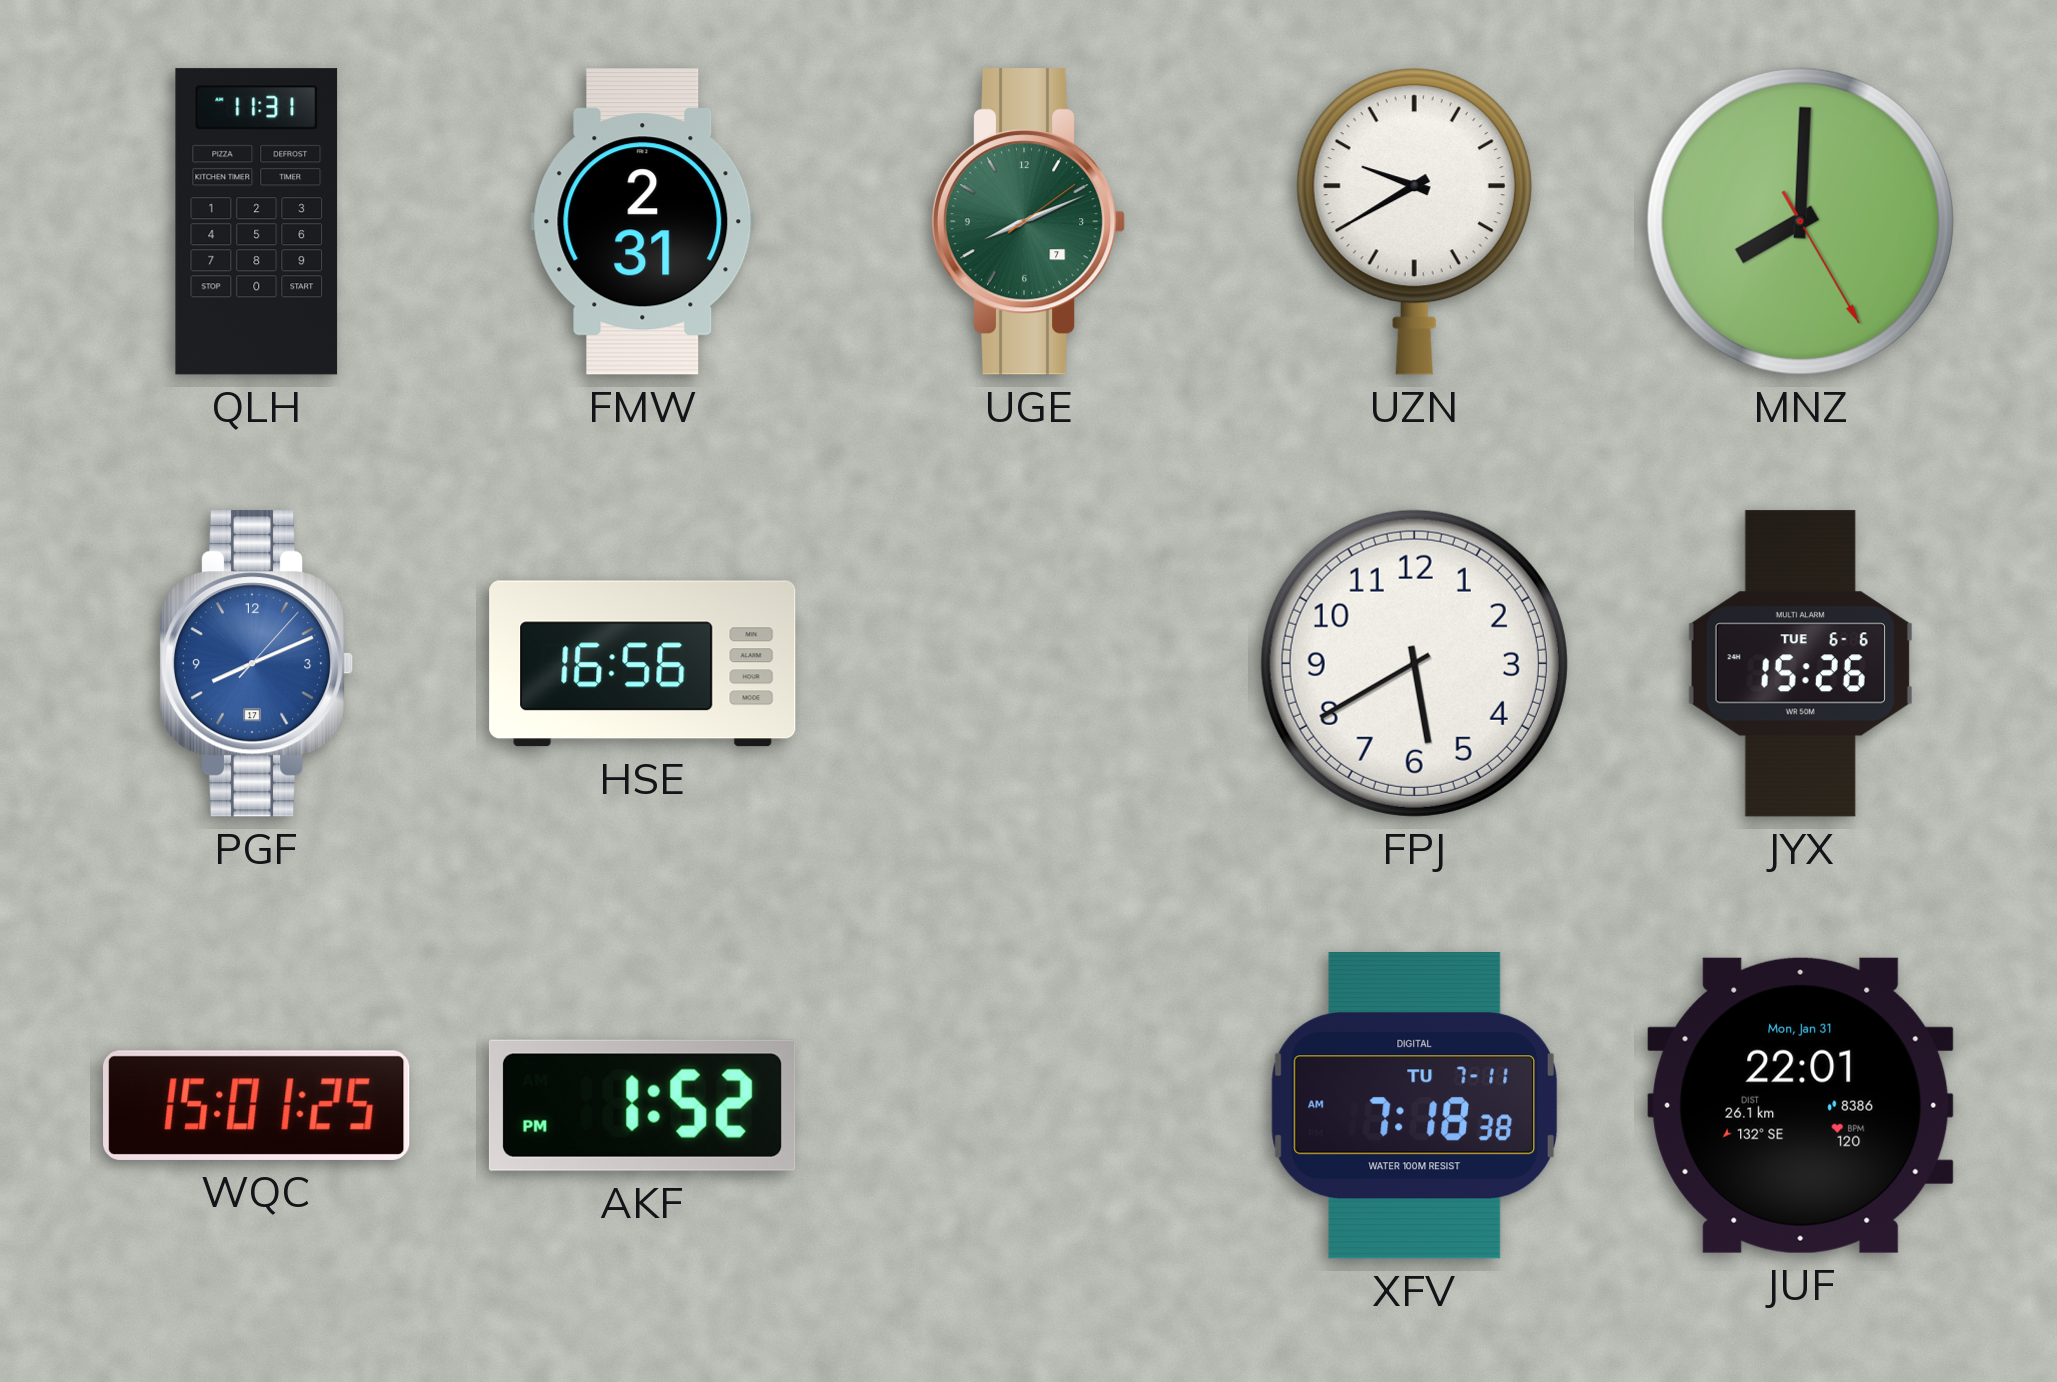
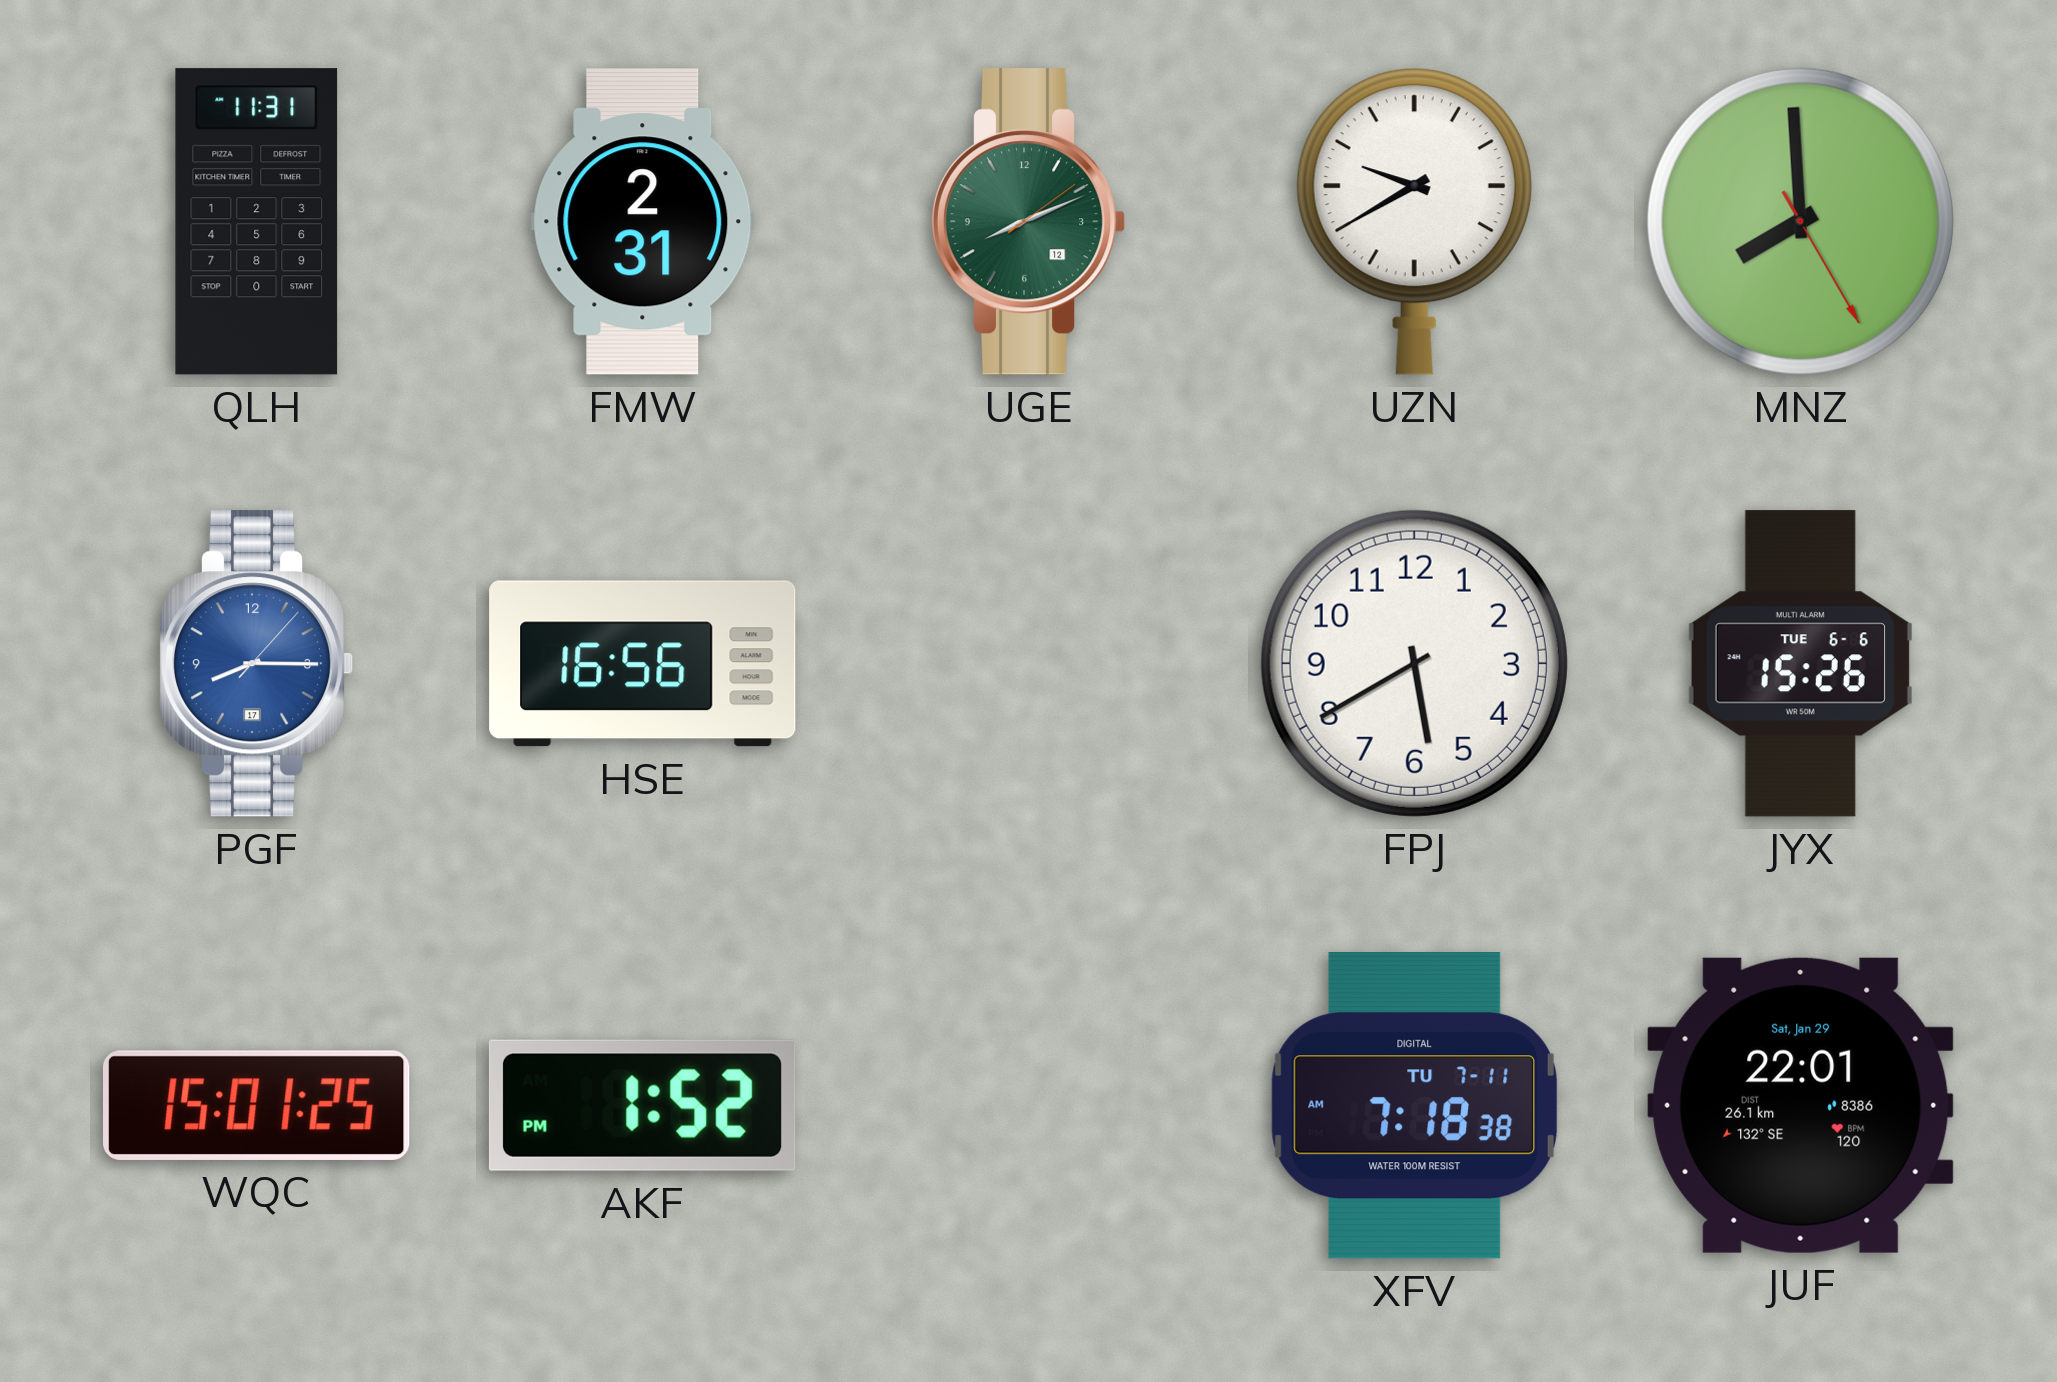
UGE date: 7 -> 12
MNZ: 8:00 -> 7:59
PGF: 8:11 -> 8:15
JUF date: Mon, Jan 31 -> Sat, Jan 29
